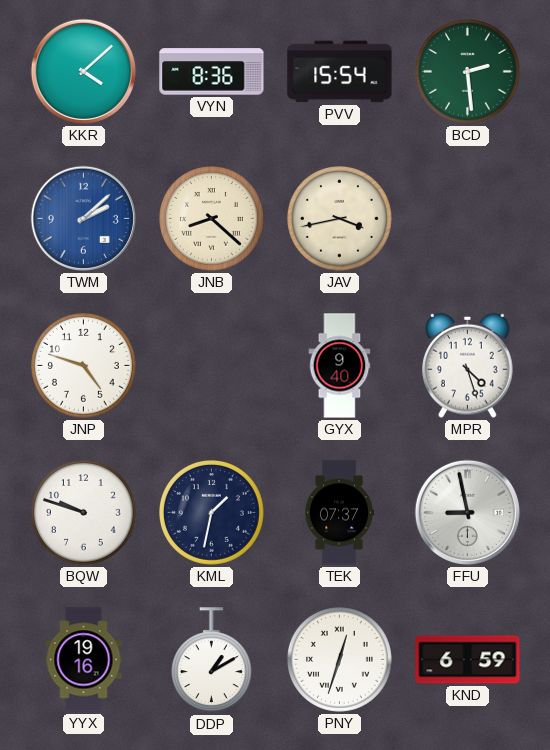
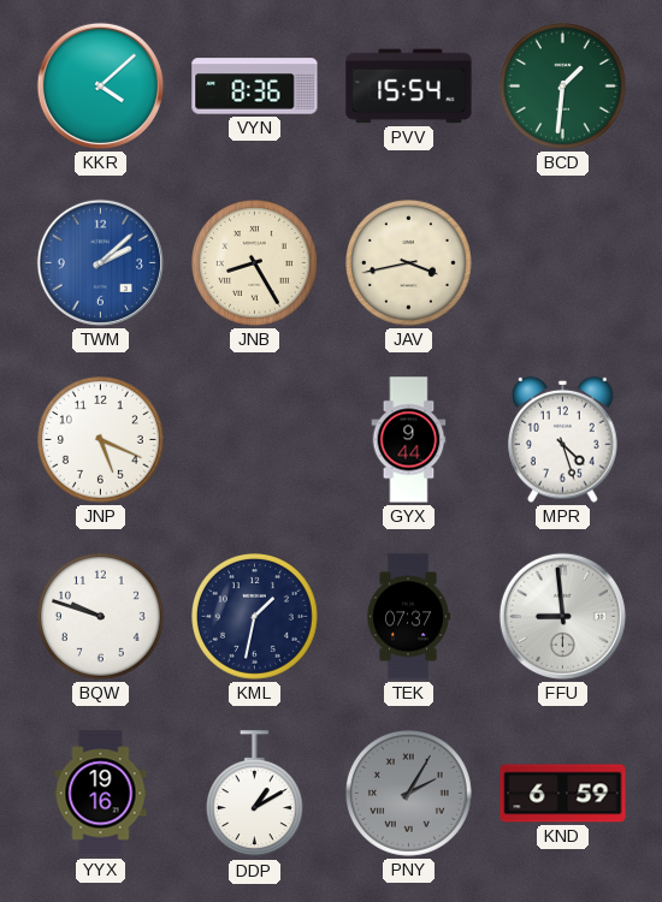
BCD: 2:29 -> 1:31
JNB: 8:22 -> 8:25
JNP: 4:48 -> 5:19
GYX: 9:40 -> 9:44
FFU: 8:58 -> 8:59
PNY: 12:33 -> 2:05
PNY dial: white -> grey
